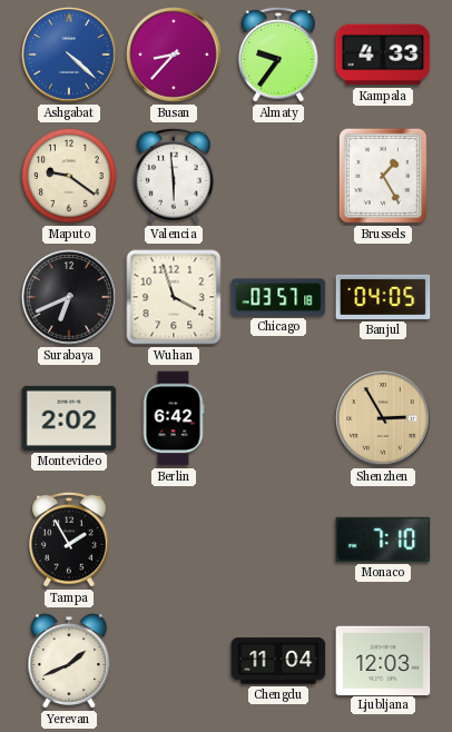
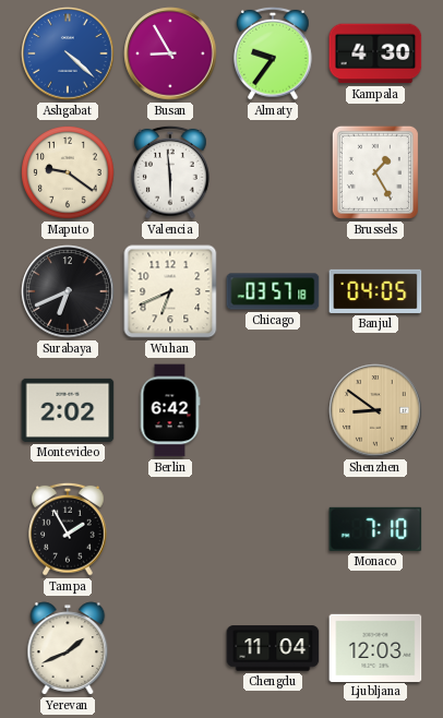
Busan: 8:37 -> 8:55
Kampala: 4:33 -> 4:30
Wuhan: 3:57 -> 6:41
Shenzhen: 2:55 -> 8:51
